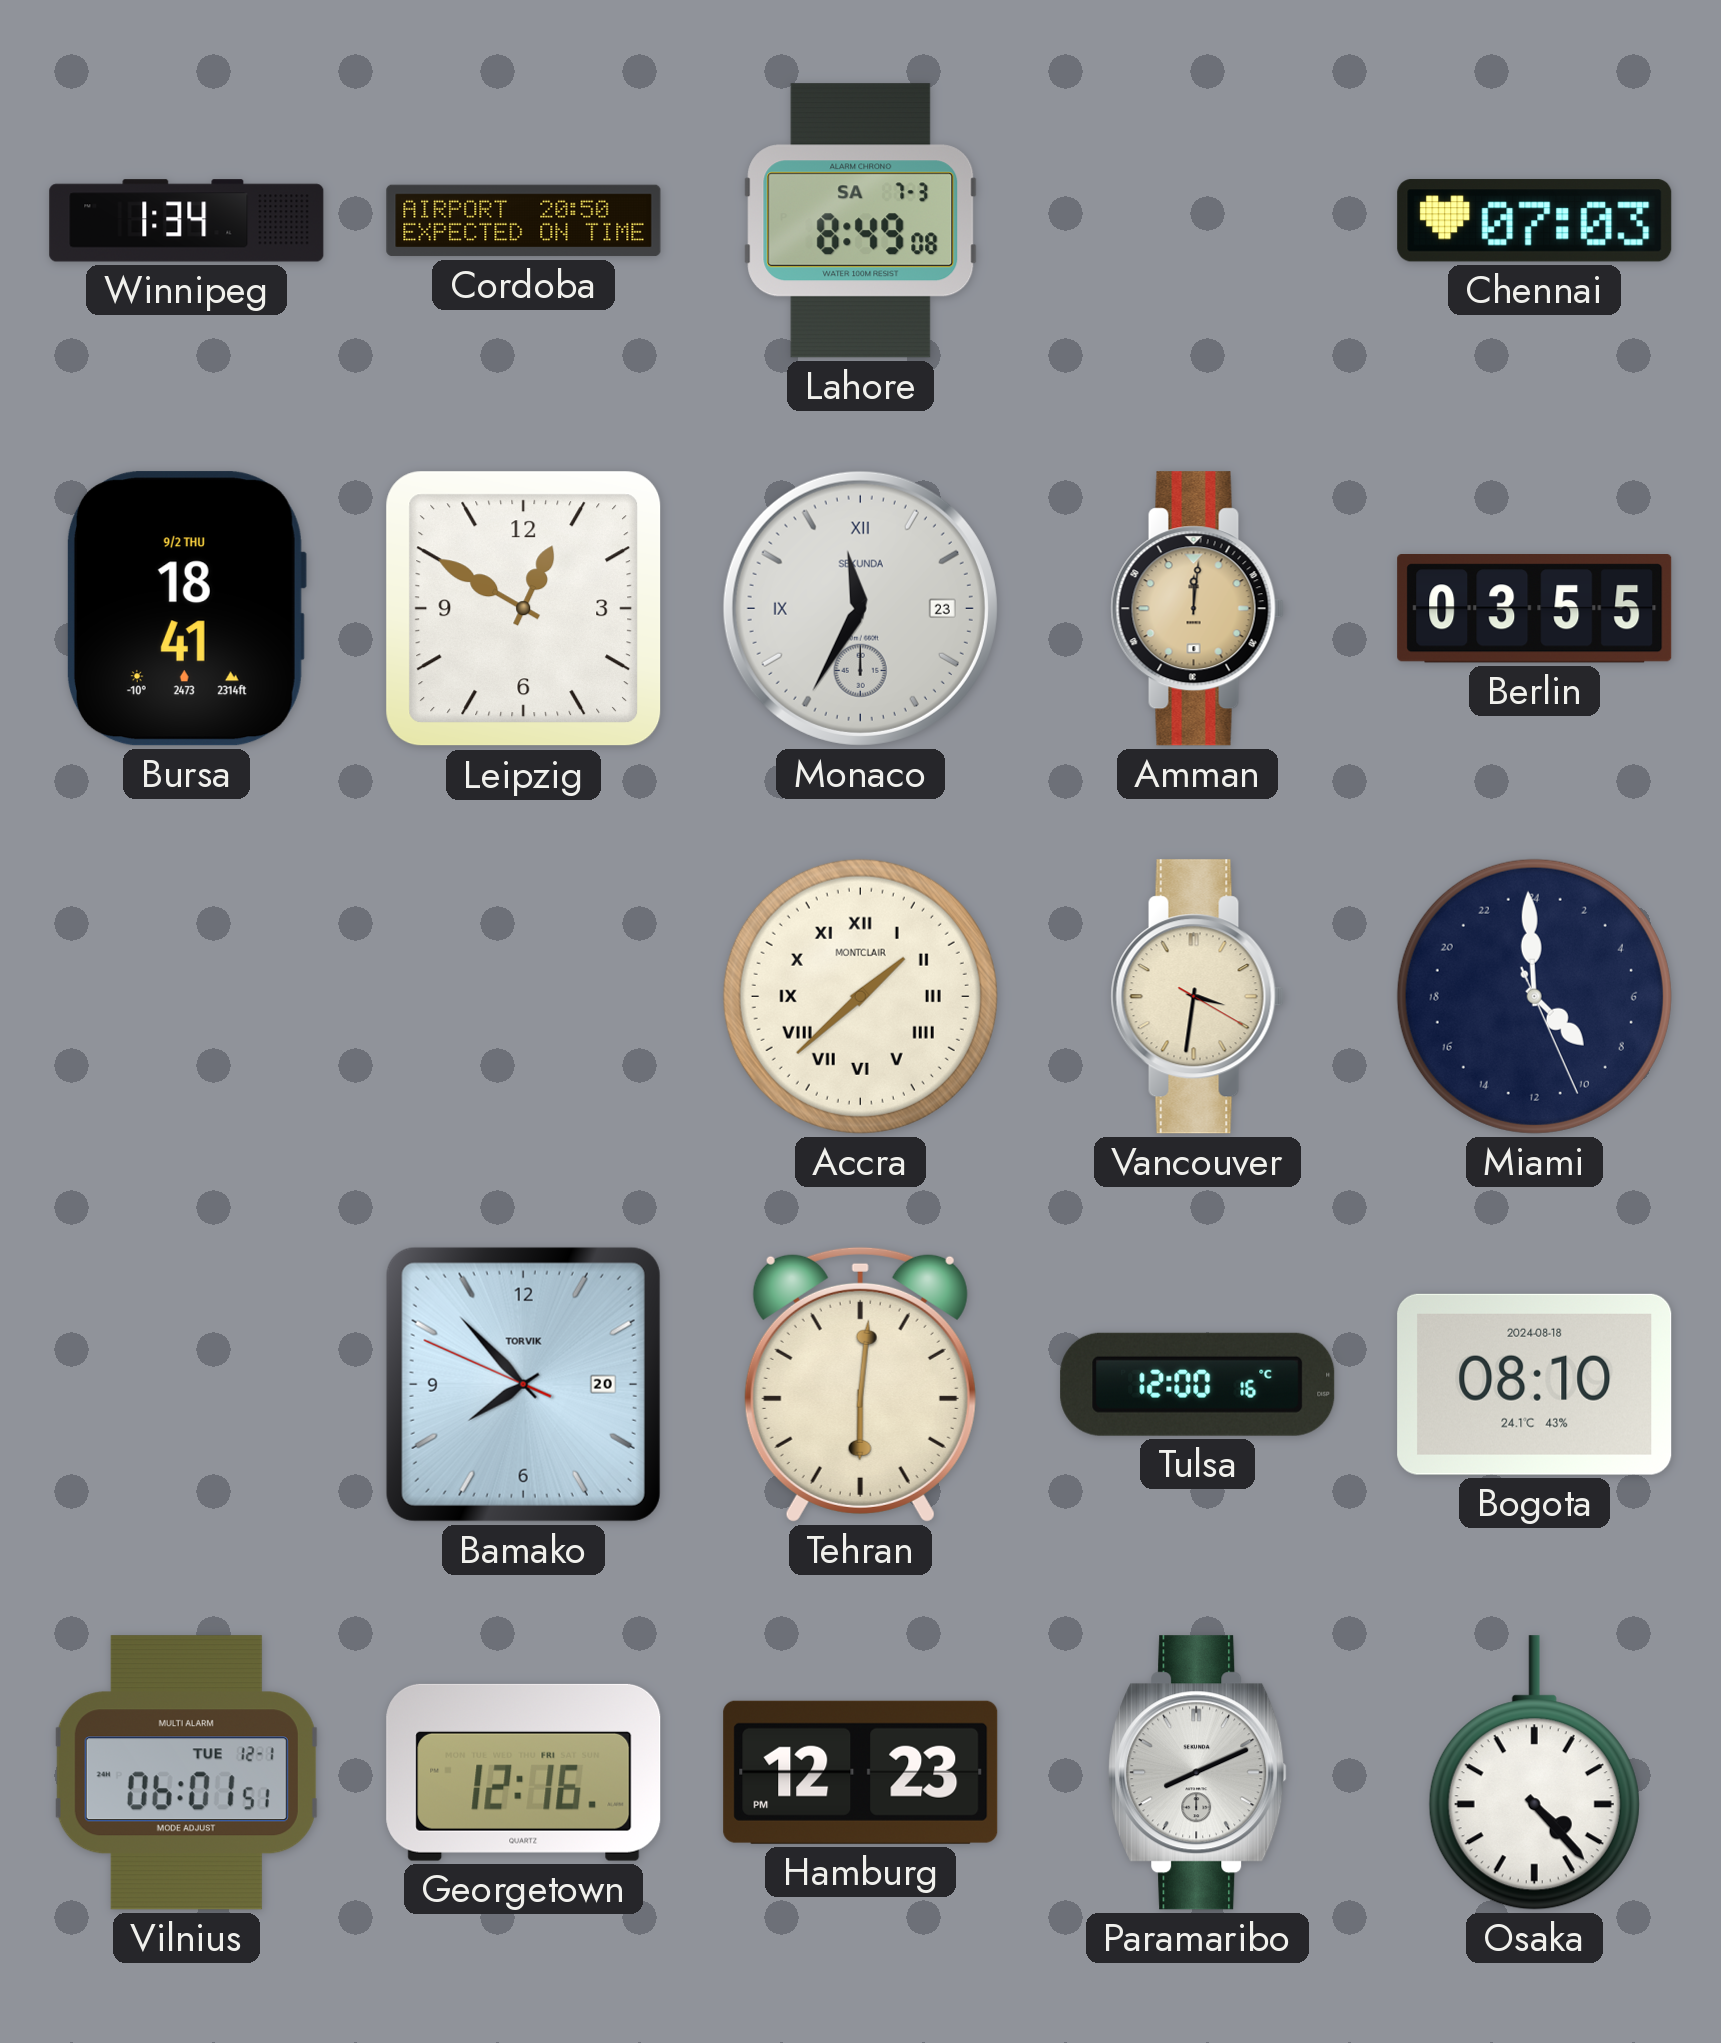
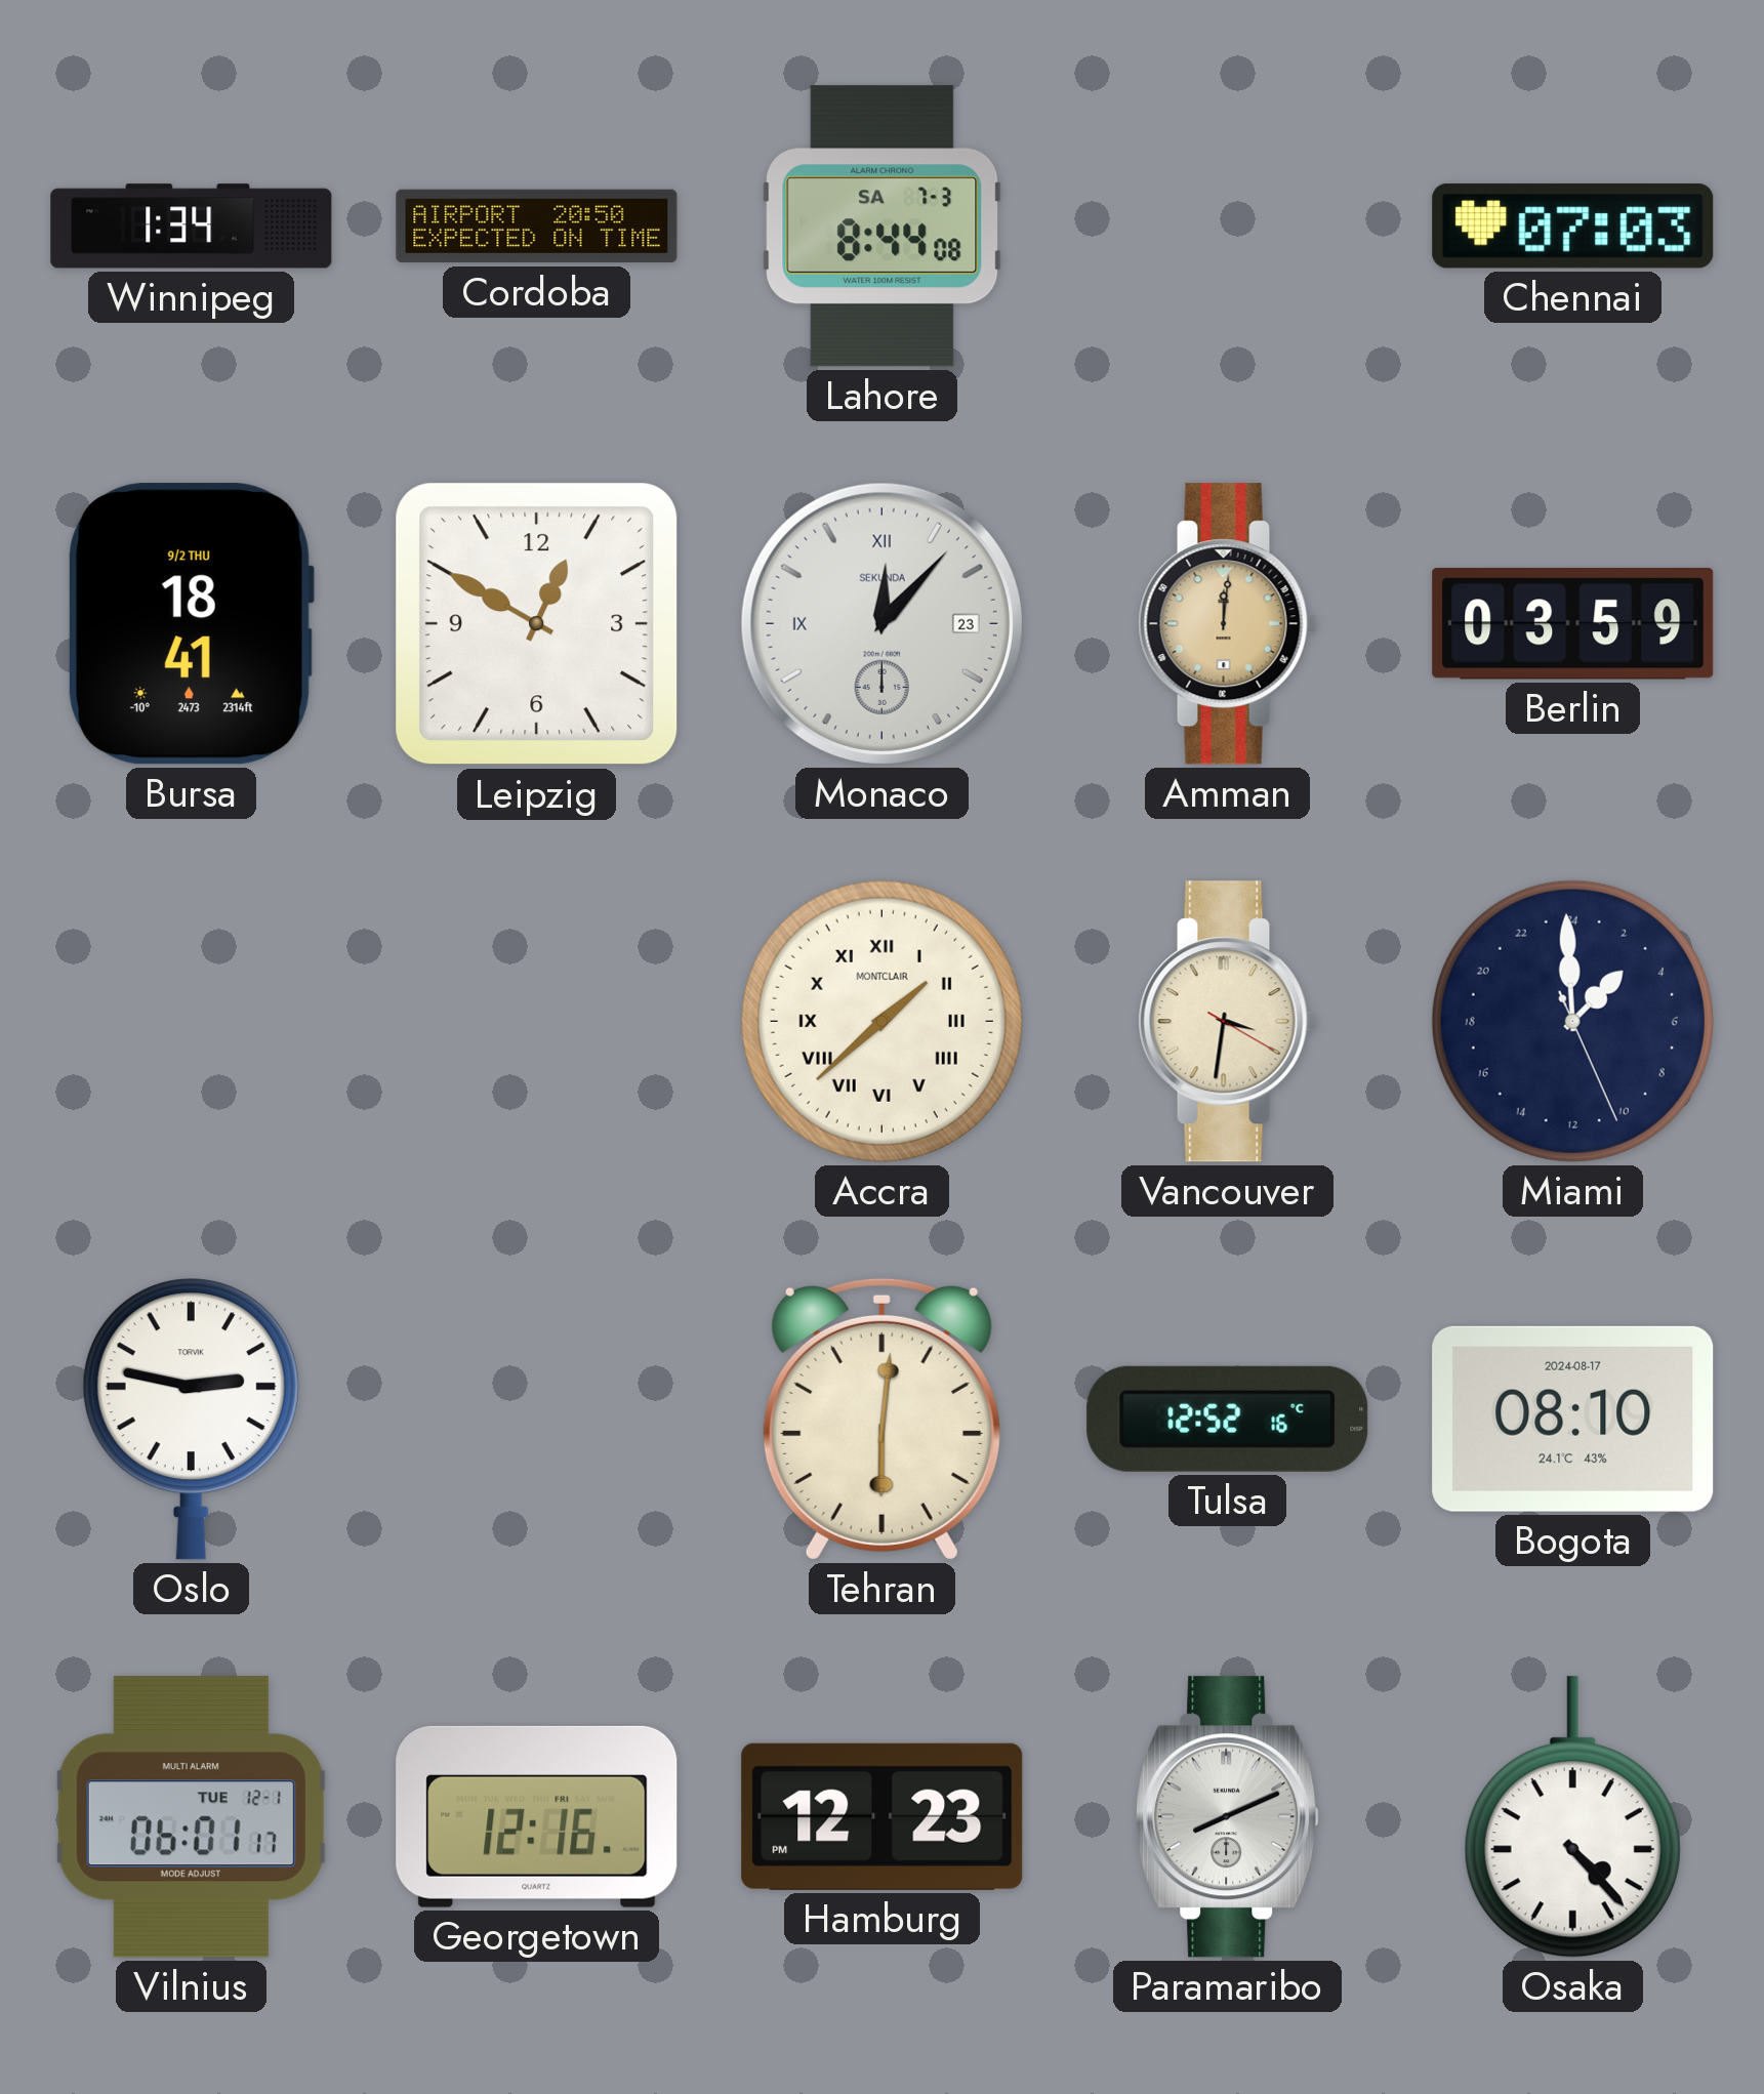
Lahore: 8:49 -> 8:44
Monaco: 11:35 -> 12:07
Berlin: 03:55 -> 03:59
Miami: 8:59 -> 2:59
Oslo: none -> 2:47
Bamako: 7:52 -> none
Tulsa: 12:00 -> 12:52
Bogota date: 2024-08-18 -> 2024-08-17
Vilnius: 06:01:51 -> 06:01:17
